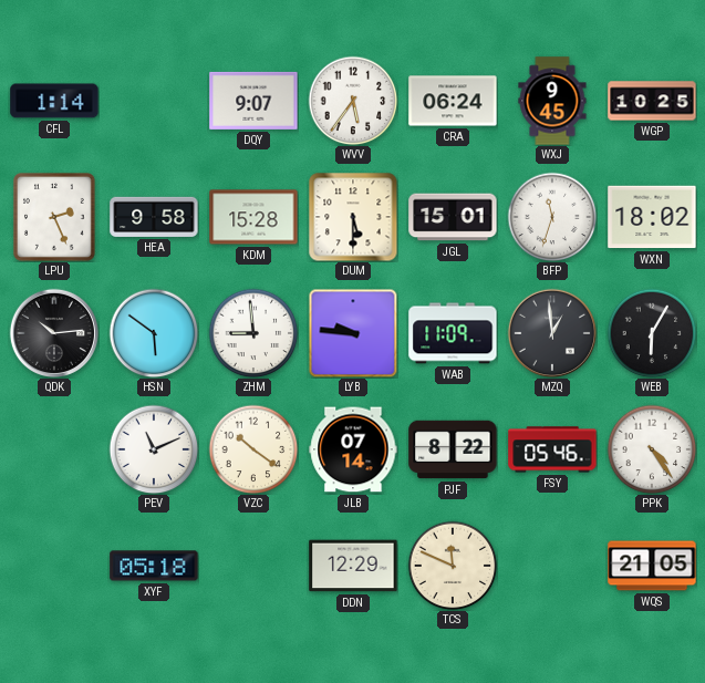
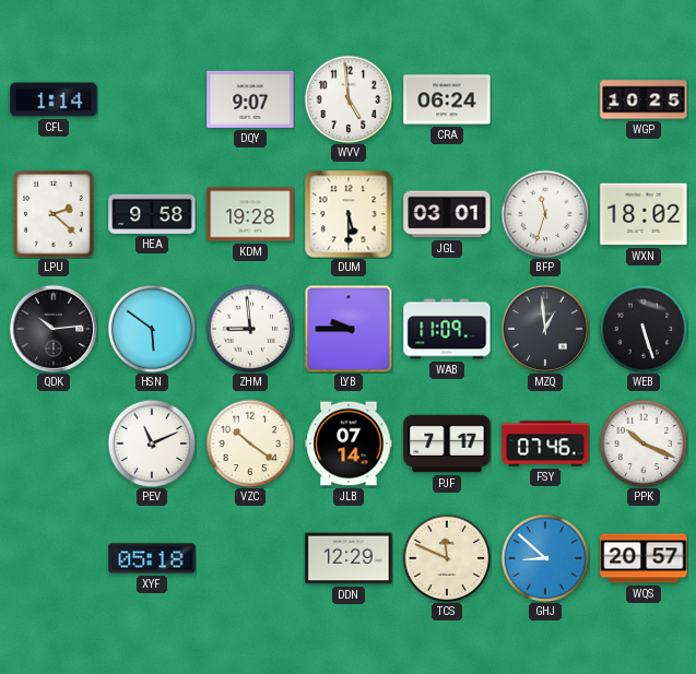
WVV: 5:36 -> 4:59
WXJ: 9:45 -> none
LPU: 2:26 -> 2:22
KDM: 15:28 -> 19:28
JGL: 15:01 -> 03:01
LYB: 9:46 -> 9:45
WEB: 6:05 -> 5:27
PJF: 8:22 -> 7:17
FSY: 05:46 -> 07:46
PPK: 4:24 -> 10:19
GHJ: none -> 8:52
WQS: 21:05 -> 20:57
